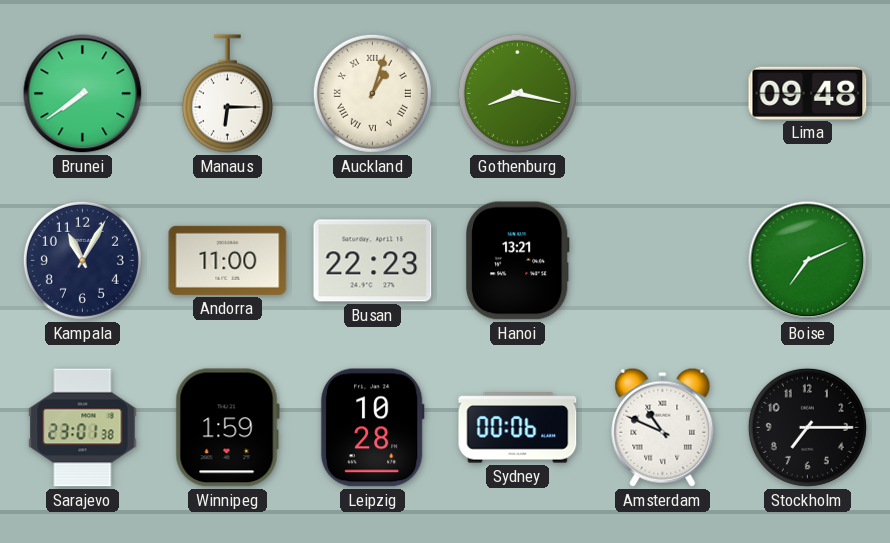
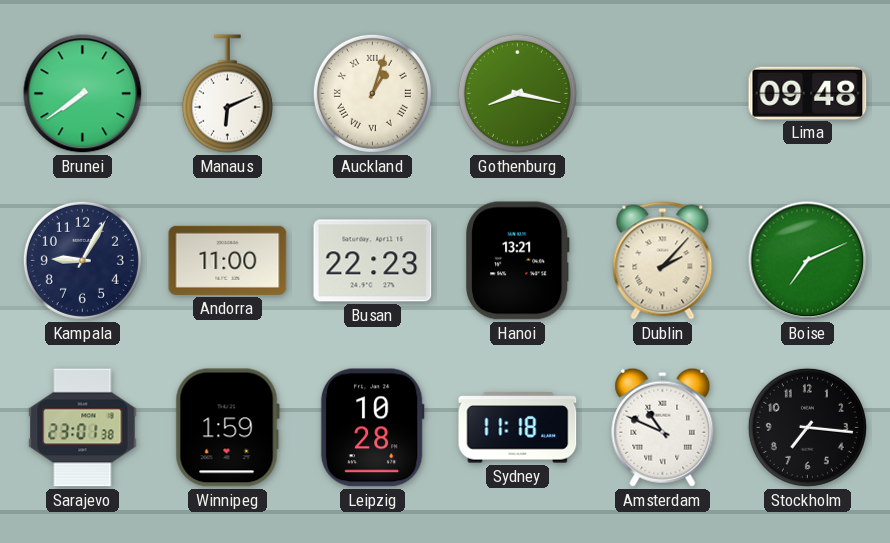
Manaus: 6:15 -> 6:11
Kampala: 11:05 -> 9:05
Dublin: none -> 2:07
Sydney: 00:06 -> 11:18
Stockholm: 7:15 -> 7:16
